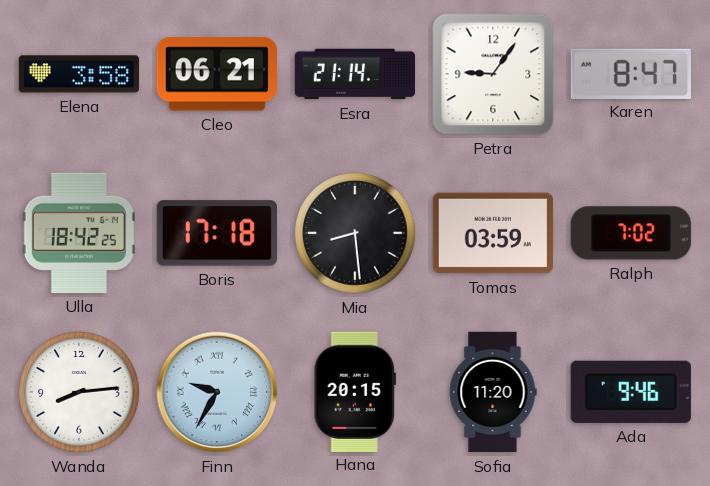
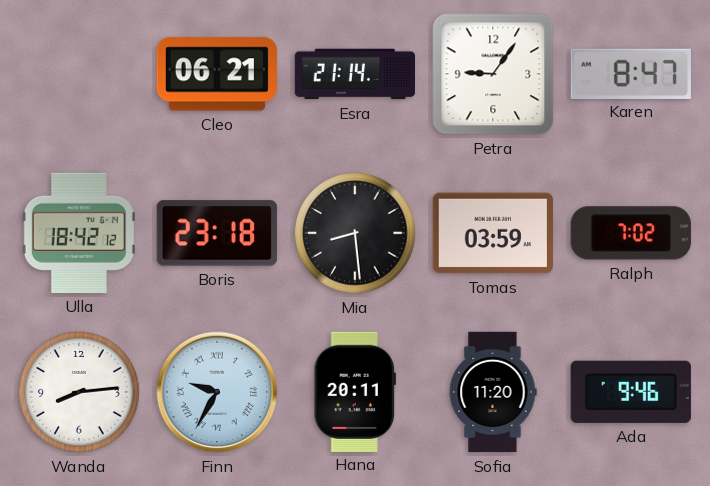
Elena: 3:58 -> none
Ulla: 18:42:25 -> 18:42:12
Boris: 17:18 -> 23:18
Hana: 20:15 -> 20:11
